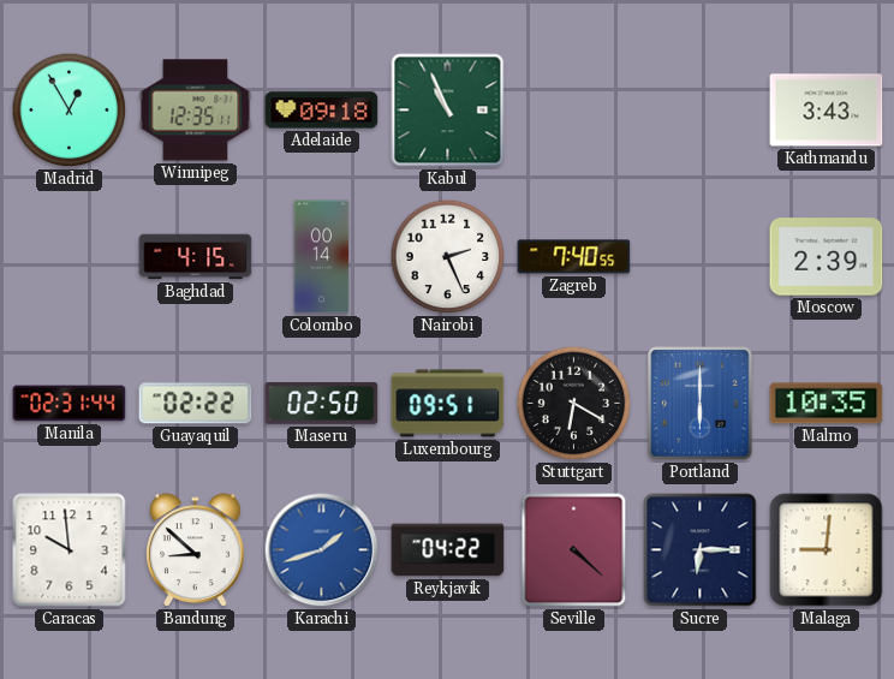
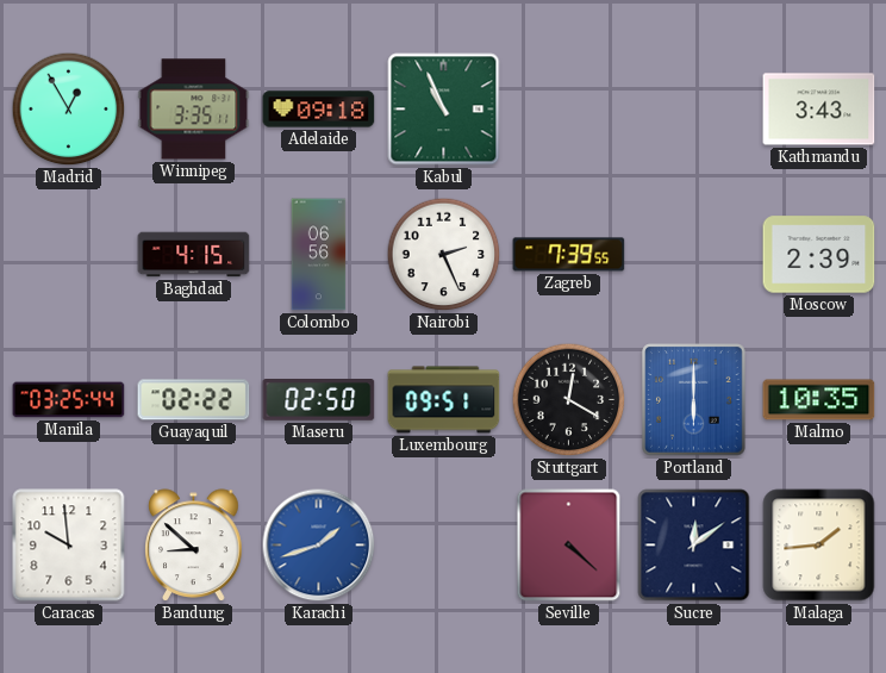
Winnipeg: 12:35 -> 3:35
Colombo: 00:14 -> 06:56
Zagreb: 7:40 -> 7:39
Manila: 02:31 -> 03:25
Stuttgart: 6:20 -> 12:20
Reykjavik: 04:22 -> none
Sucre: 6:15 -> 12:09
Malaga: 9:01 -> 1:44
